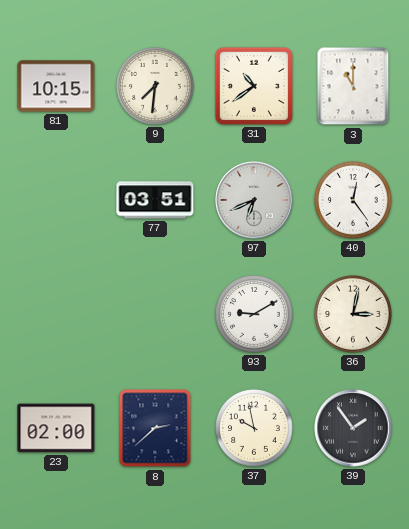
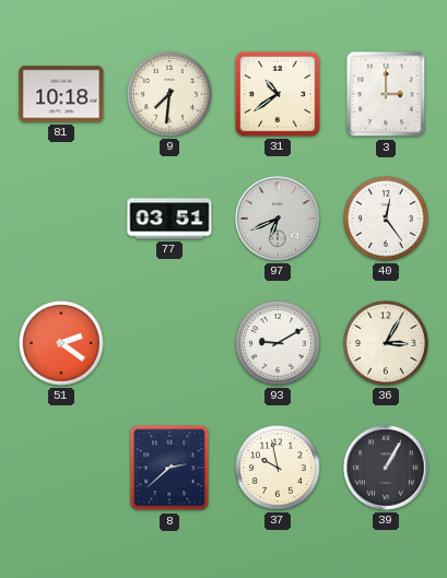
81: 10:15 -> 10:18
3: 11:00 -> 3:00
51: none -> 2:21
36: 3:02 -> 3:05
23: 02:00 -> none
39: 1:54 -> 1:05
